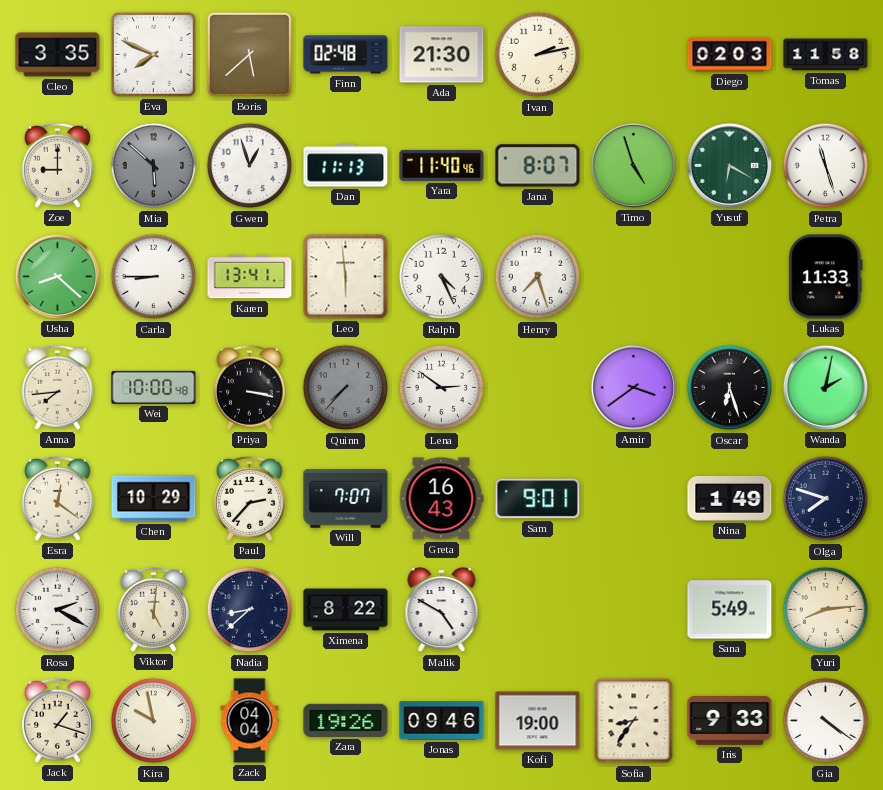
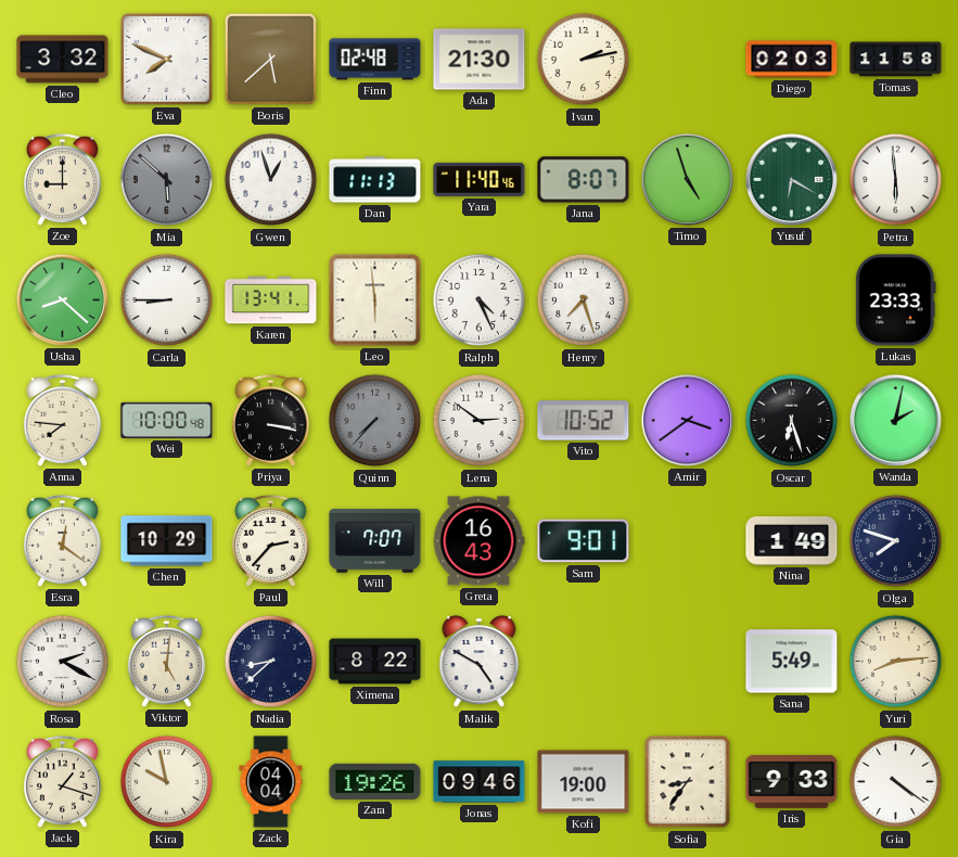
Cleo: 3:35 -> 3:32
Petra: 11:27 -> 5:59
Lukas: 11:33 -> 23:33
Anna: 7:44 -> 7:46
Vito: none -> 10:52
